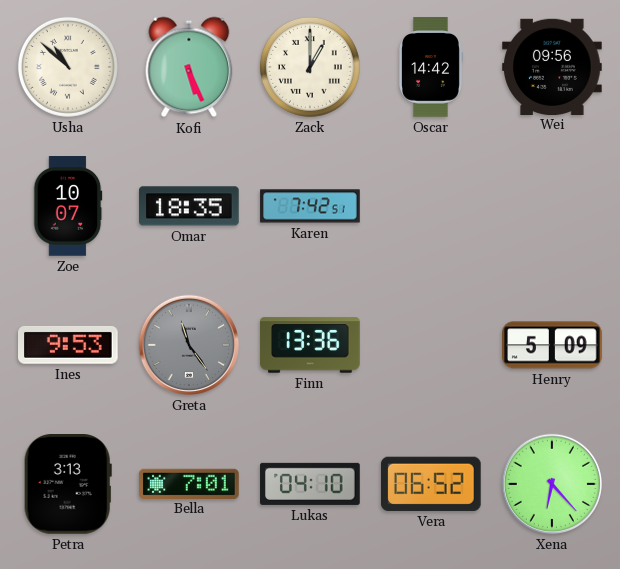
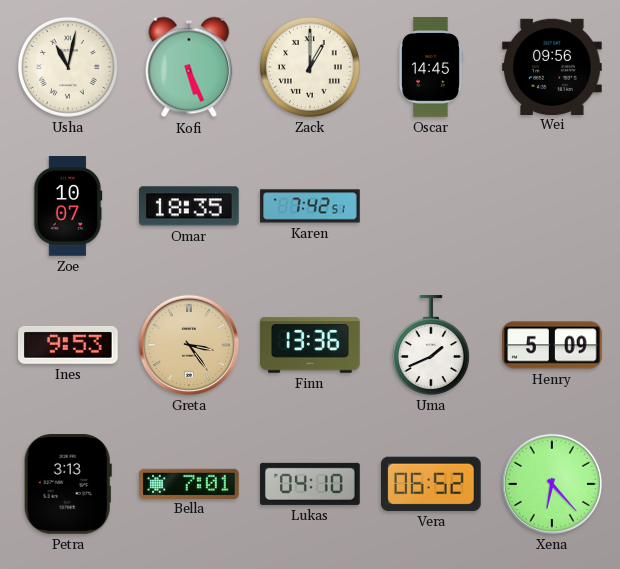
Usha: 10:52 -> 11:02
Oscar: 14:42 -> 14:45
Greta: 11:24 -> 3:24
Greta dial: grey -> champagne
Uma: none -> 1:41
